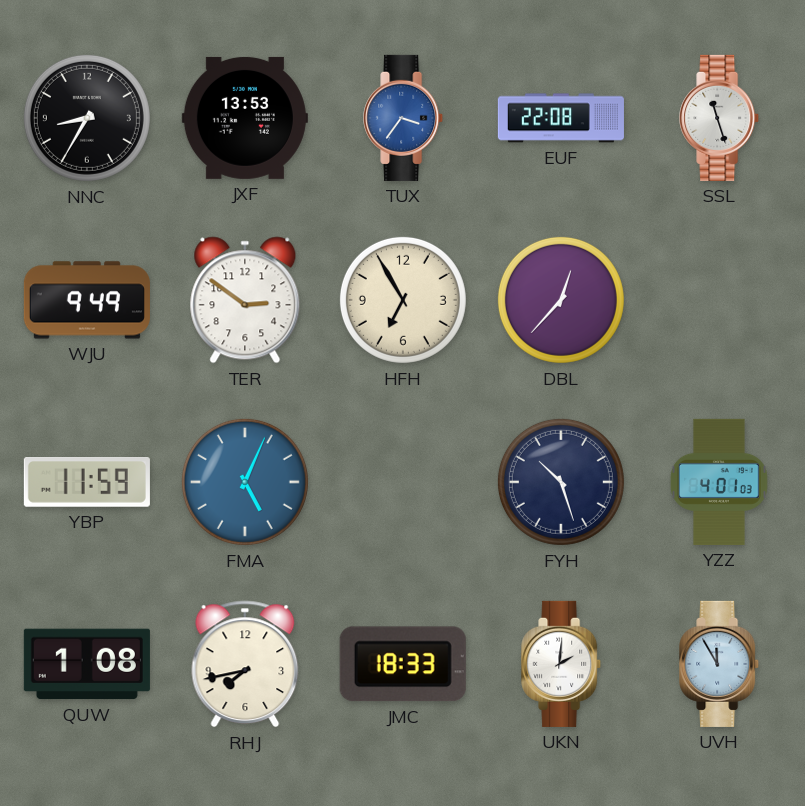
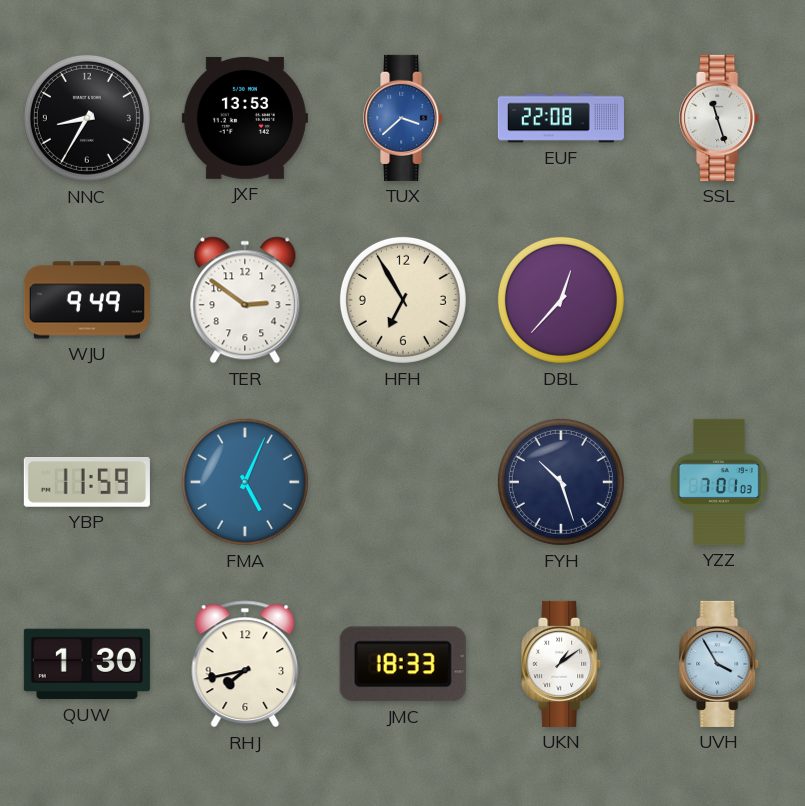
TUX: 3:36 -> 3:38
YZZ: 4:01 -> 7:01
QUW: 1:08 -> 1:30
UKN: 2:01 -> 1:09
UVH: 11:55 -> 3:55
